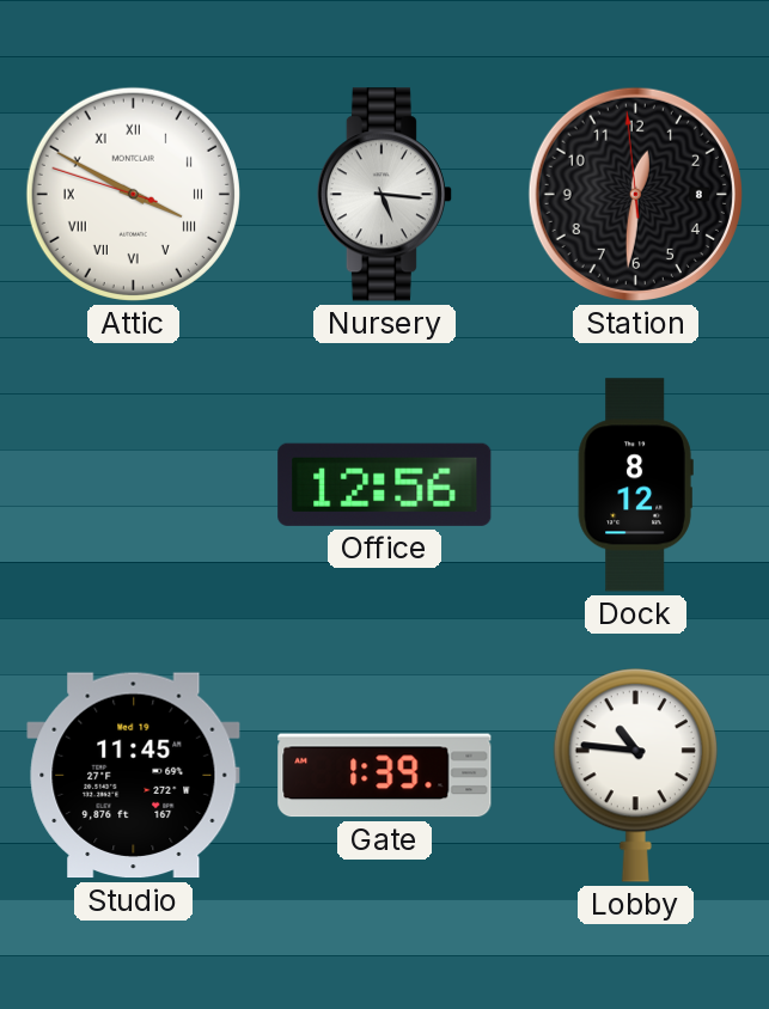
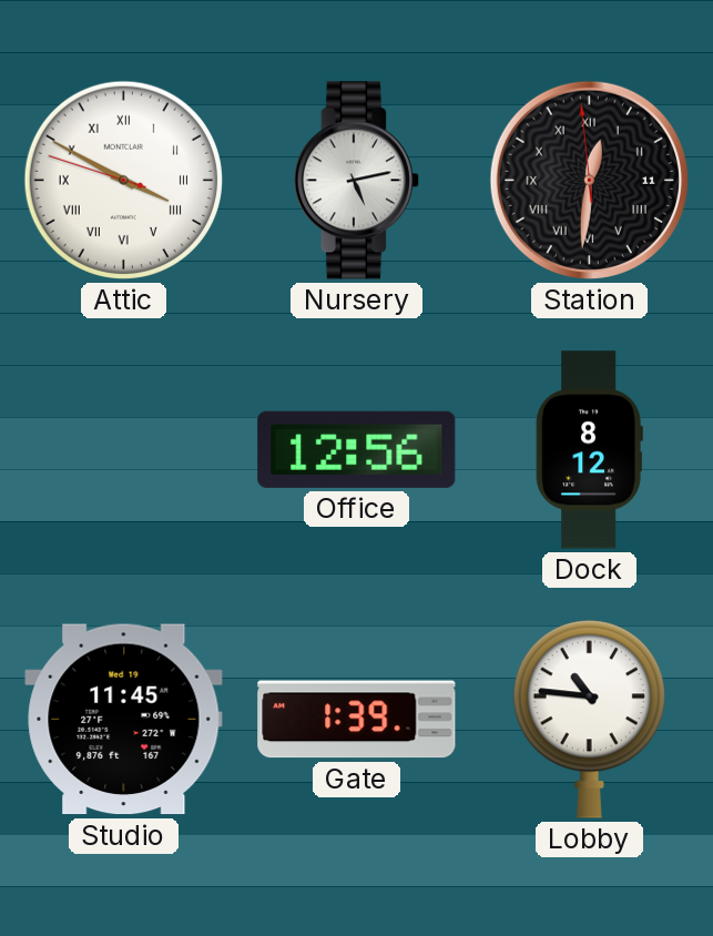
Nursery: 5:16 -> 5:13
Station date: 8 -> 11
Station numerals: Arabic -> Roman
